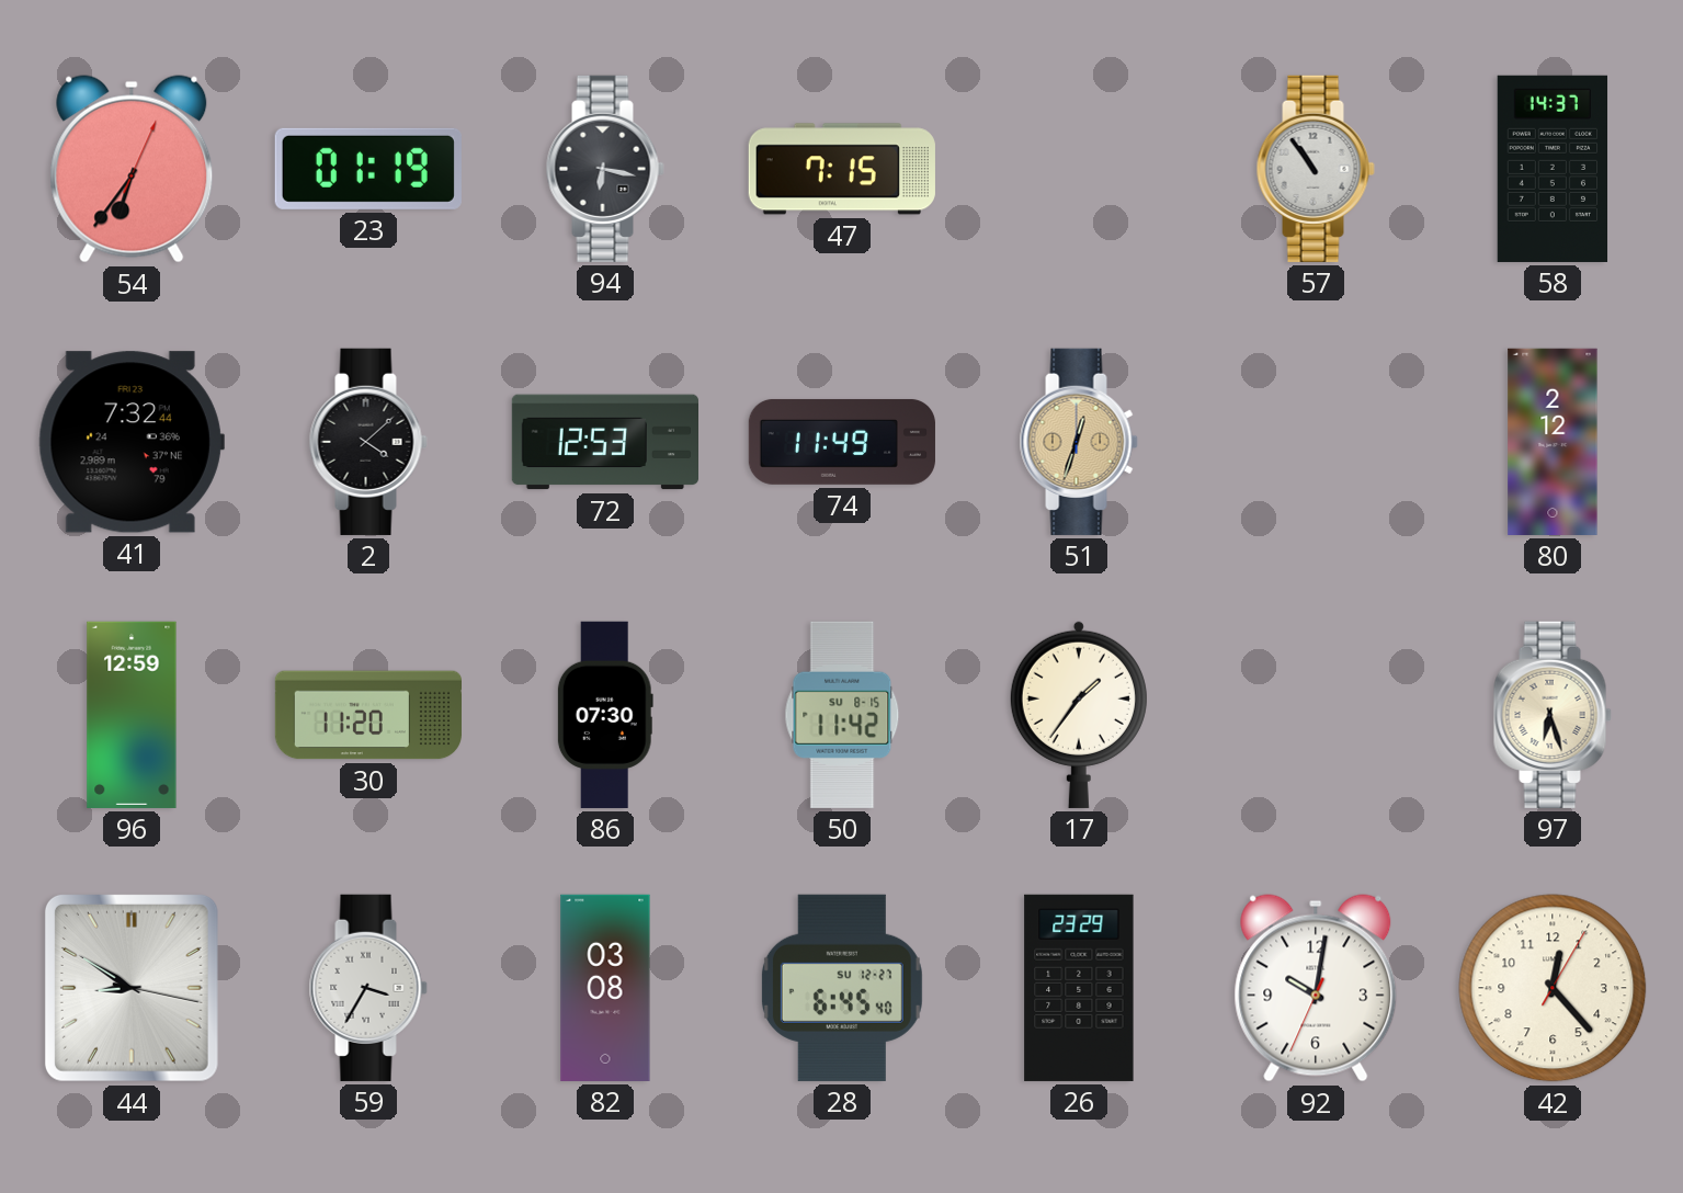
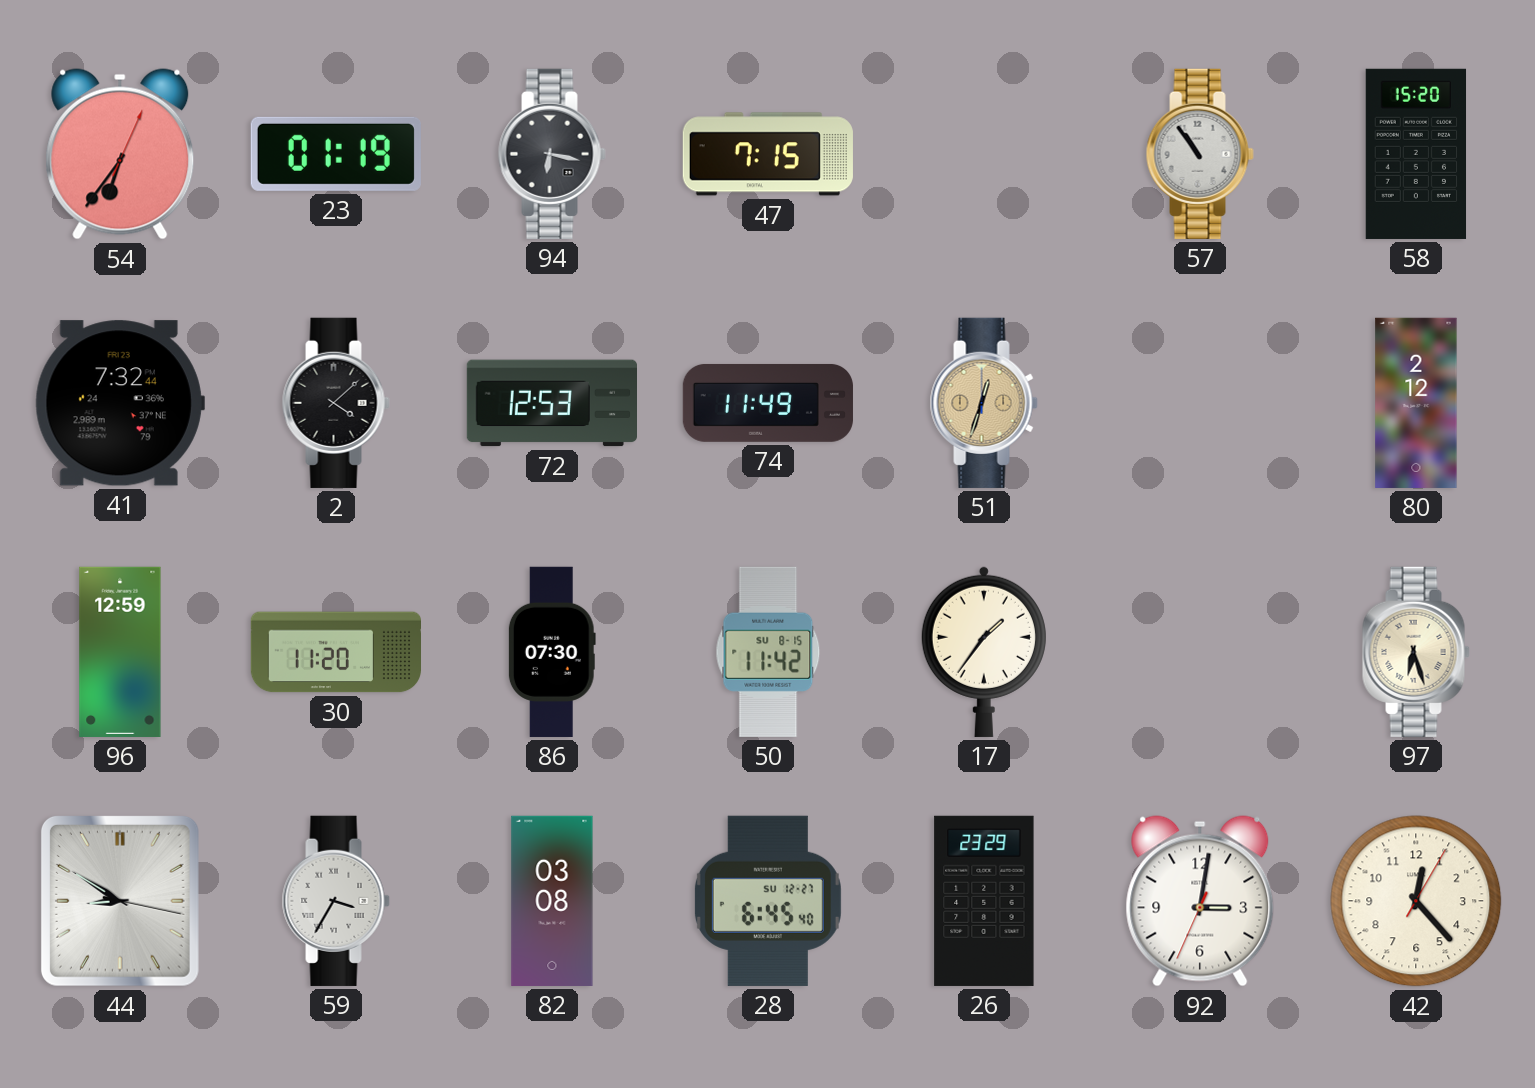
58: 14:37 -> 15:20
92: 10:01 -> 3:01
